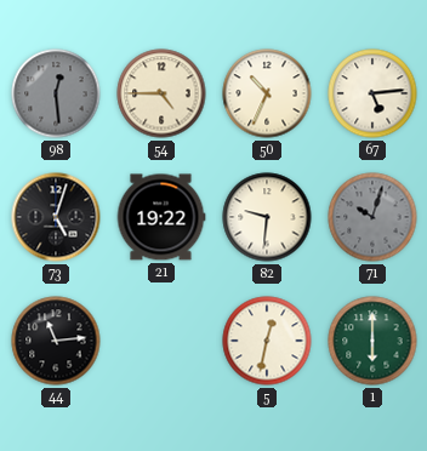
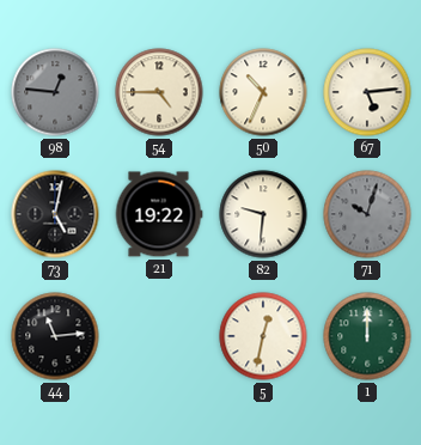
98: 12:29 -> 12:46
73: 5:03 -> 5:02
1: 6:00 -> 12:00
